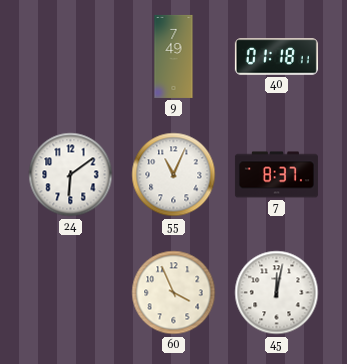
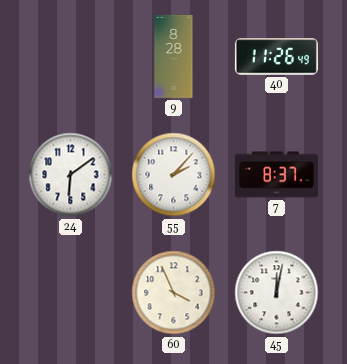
9: 7:49 -> 8:28
40: 01:18 -> 11:26
55: 11:04 -> 2:07
